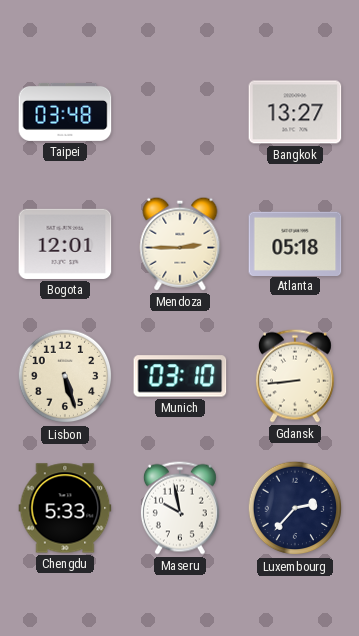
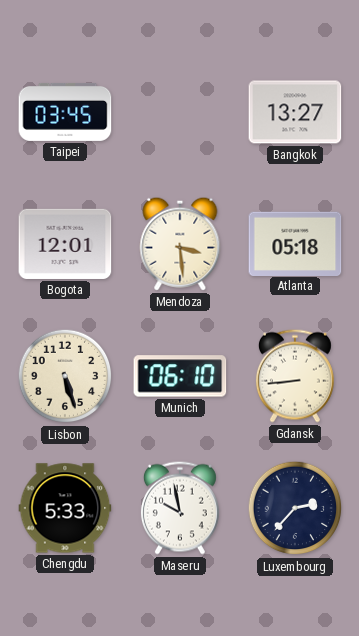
Taipei: 03:48 -> 03:45
Mendoza: 2:45 -> 3:29
Munich: 03:10 -> 06:10
